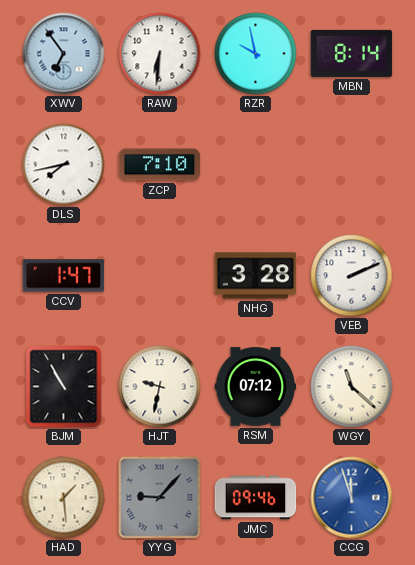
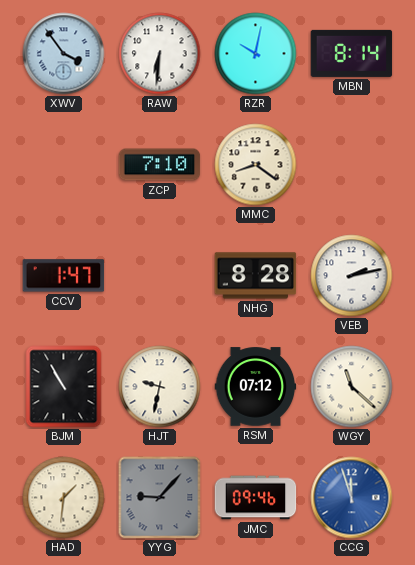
XWV: 6:54 -> 3:54
RZR: 9:58 -> 10:02
DLS: 7:43 -> none
MMC: none -> 8:21
NHG: 3:28 -> 8:28
VEB: 2:11 -> 2:13
HAD: 1:29 -> 1:31
